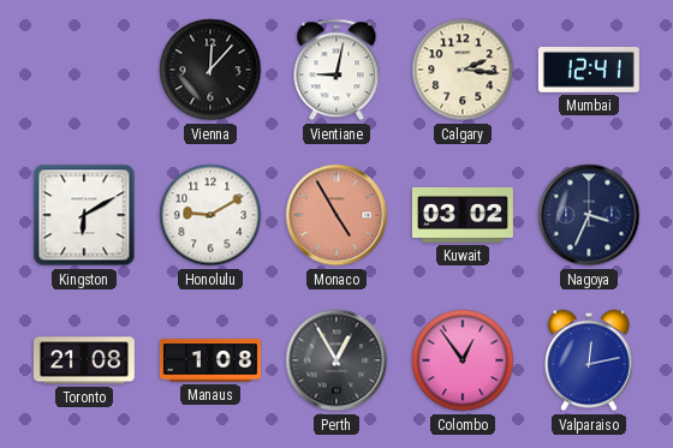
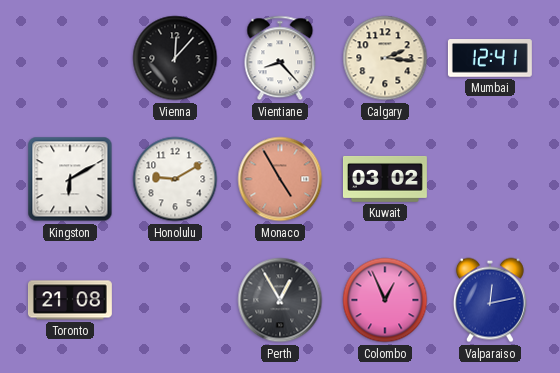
Vientiane: 9:02 -> 8:23
Nagoya: 3:34 -> none
Manaus: 1:08 -> none
Colombo: 12:54 -> 12:56
